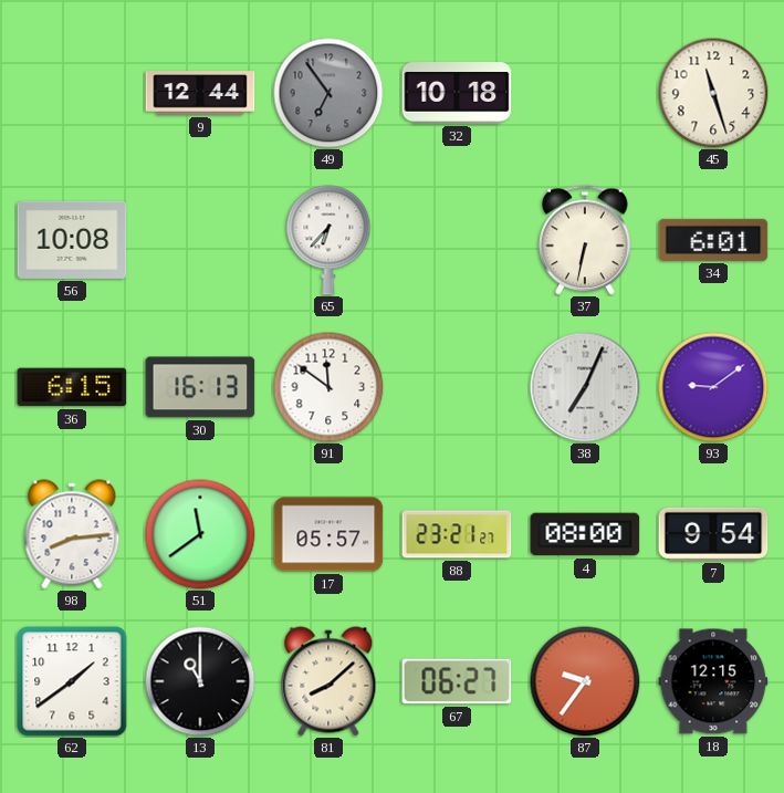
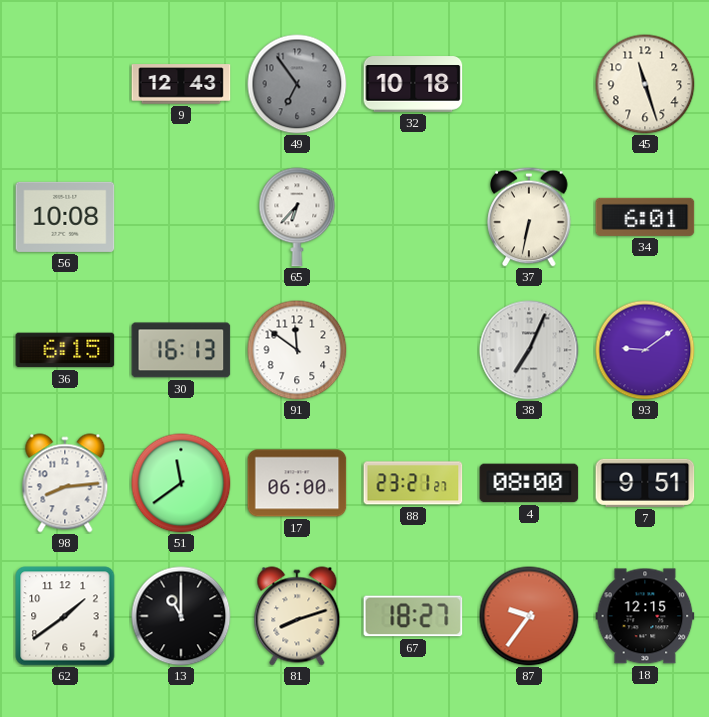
9: 12:44 -> 12:43
17: 05:57 -> 06:00
7: 9:54 -> 9:51
81: 8:08 -> 8:12
67: 06:27 -> 18:27
